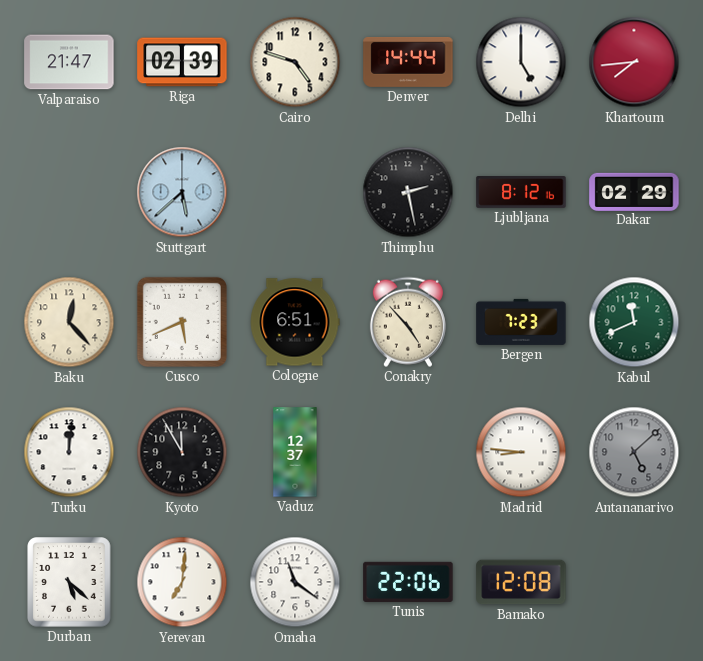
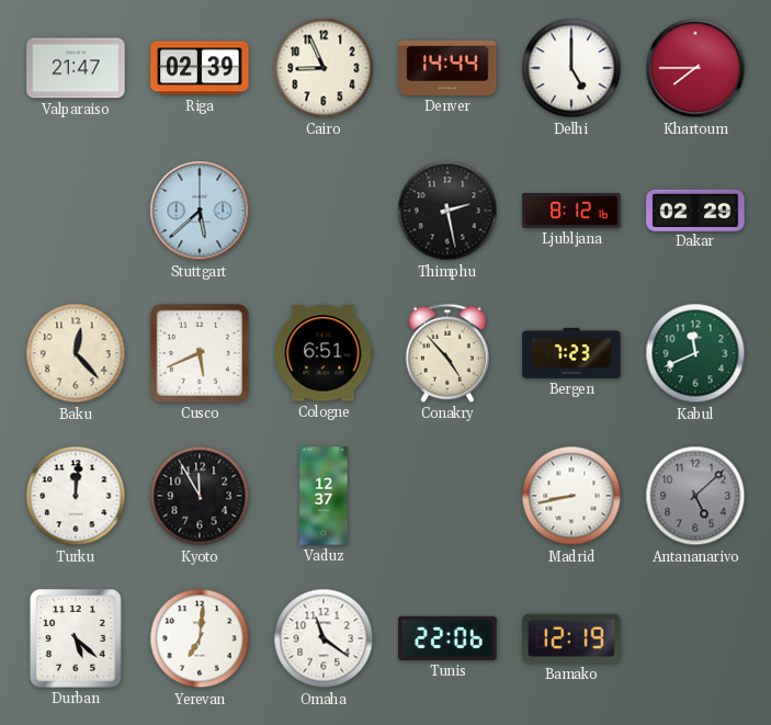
Cairo: 4:48 -> 8:56
Khartoum: 7:44 -> 7:45
Madrid: 8:46 -> 8:43
Bamako: 12:08 -> 12:19
